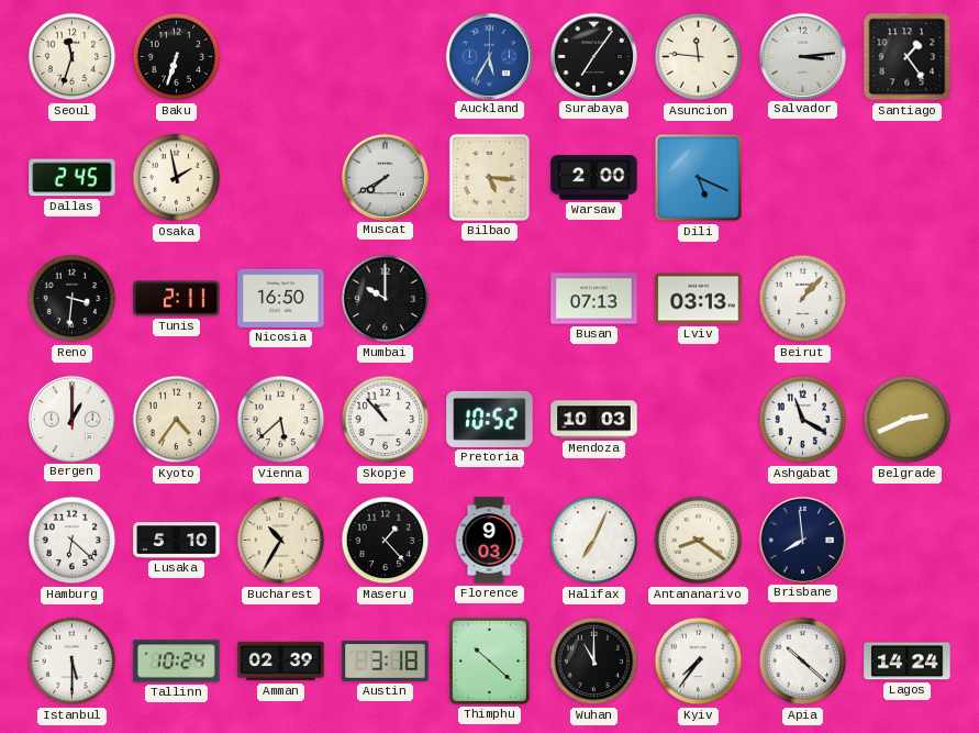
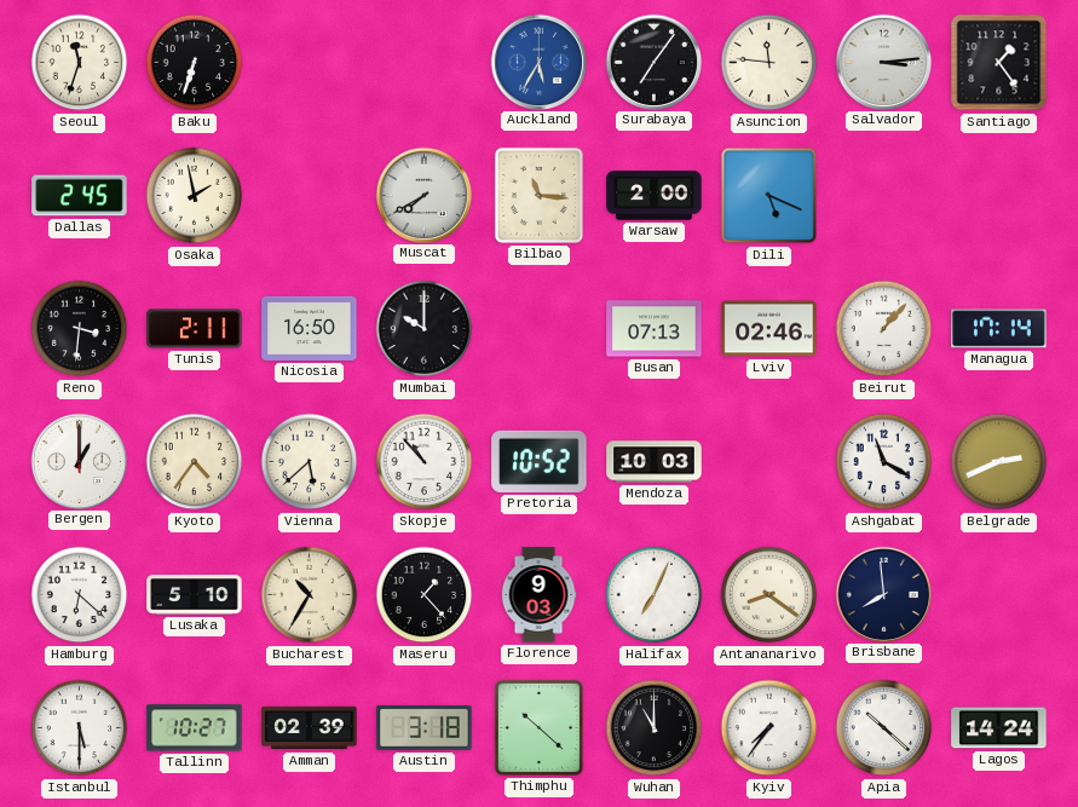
Bilbao: 5:16 -> 11:16
Lviv: 03:13 -> 02:46
Managua: none -> 17:14
Tallinn: 10:24 -> 10:27
